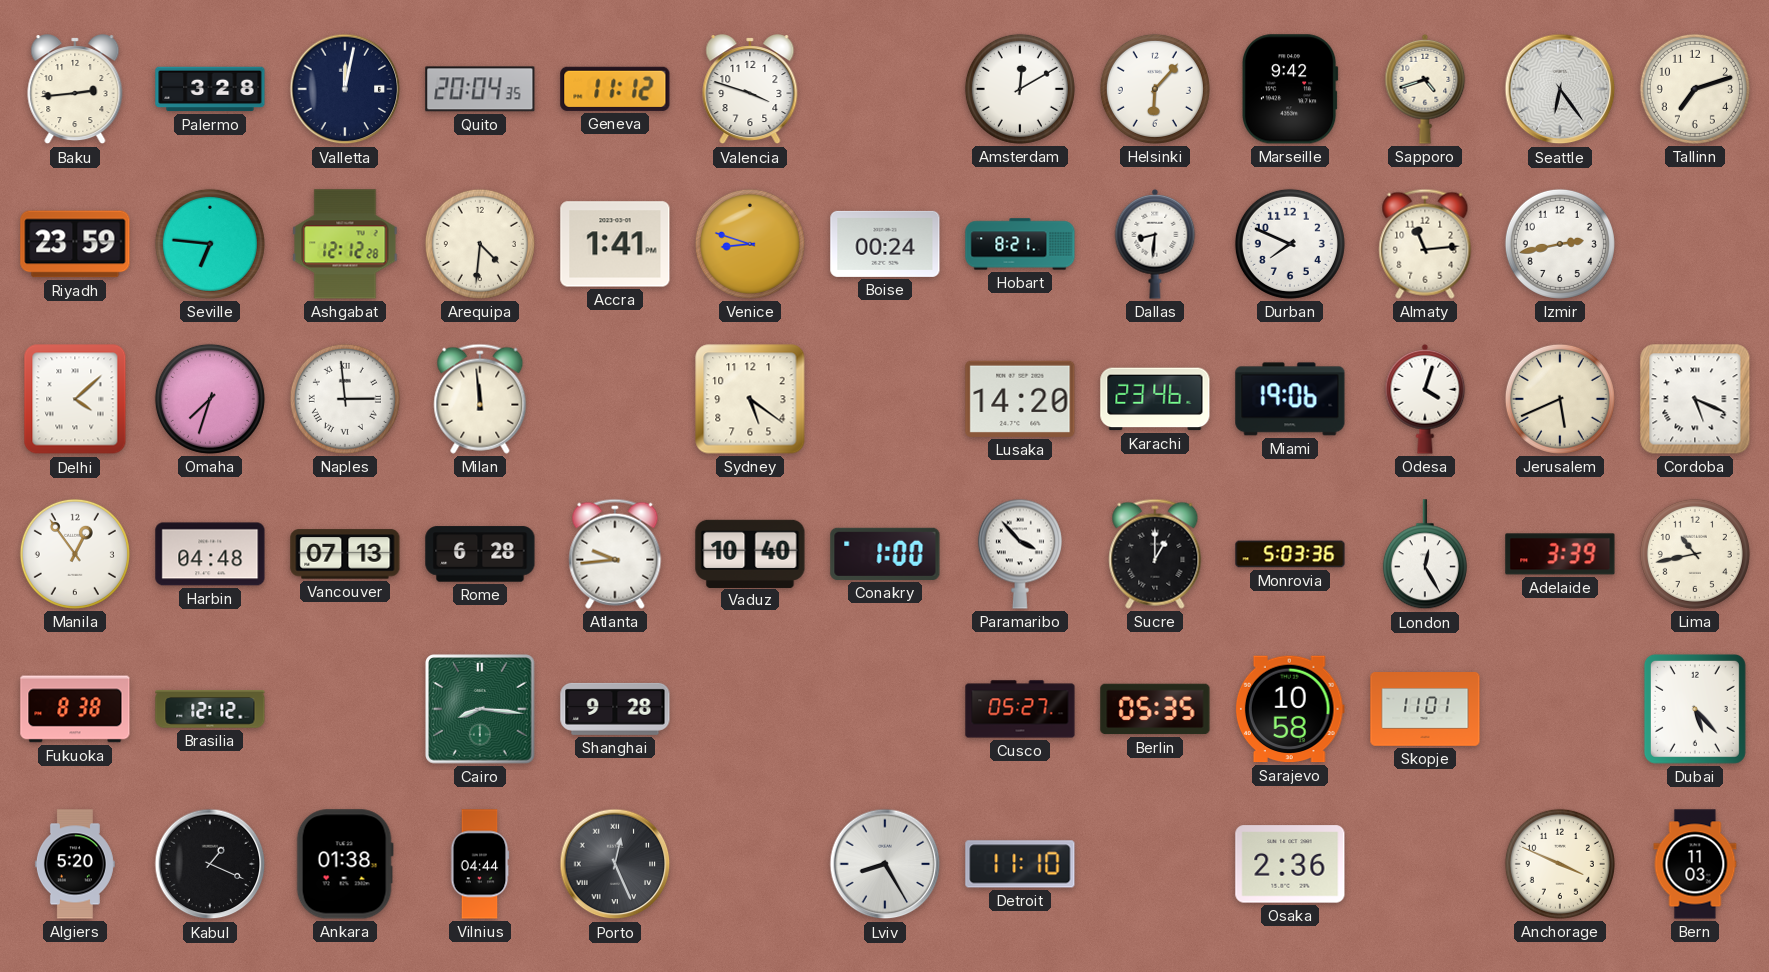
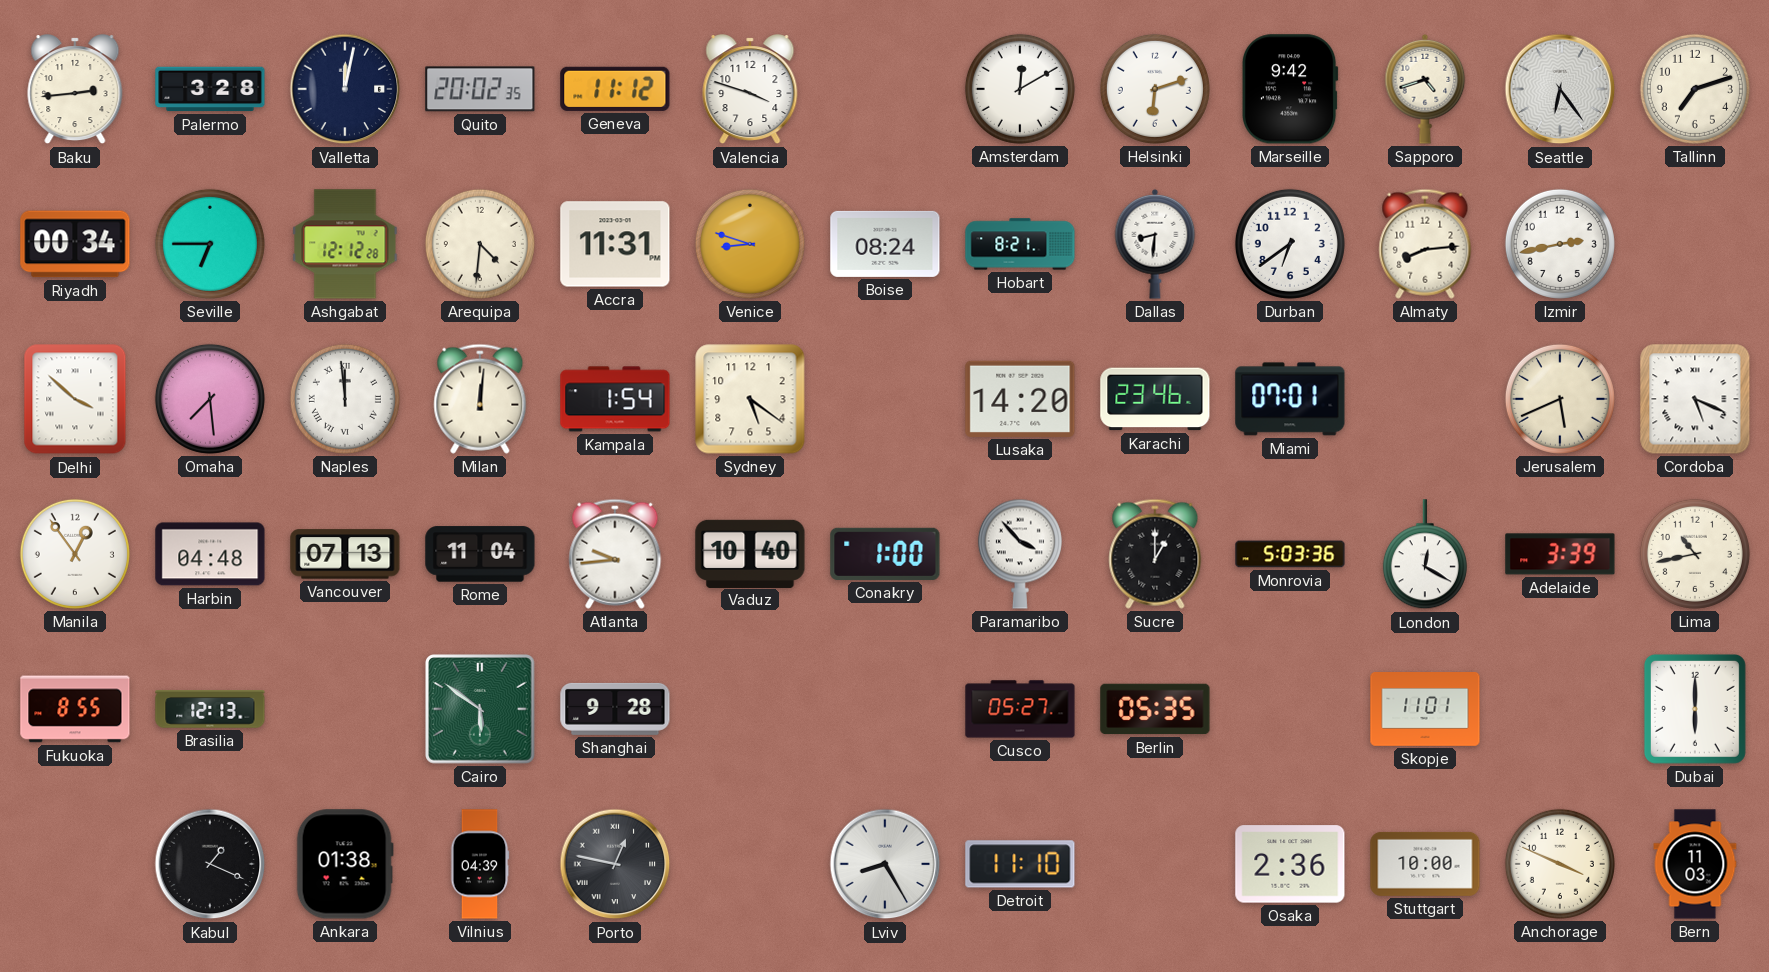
Quito: 20:04 -> 20:02
Helsinki: 6:07 -> 6:12
Riyadh: 23:59 -> 00:34
Seville: 6:46 -> 6:45
Accra: 1:41 -> 11:31
Boise: 00:24 -> 08:24
Durban: 7:49 -> 6:39
Almaty: 11:14 -> 8:14
Delhi: 4:08 -> 3:52
Omaha: 7:33 -> 7:29
Naples: 2:59 -> 11:59
Milan: 11:59 -> 12:01
Kampala: none -> 1:54
Miami: 19:06 -> 07:01
Odesa: 4:03 -> none
Rome: 6:28 -> 11:04
London: 12:25 -> 12:20
Fukuoka: 8:38 -> 8:55
Brasilia: 12:12 -> 12:13
Cairo: 8:16 -> 5:51
Sarajevo: 10:58 -> none
Dubai: 5:23 -> 6:00
Algiers: 5:20 -> none
Vilnius: 04:44 -> 04:39
Porto: 12:26 -> 12:47
Stuttgart: none -> 10:00
